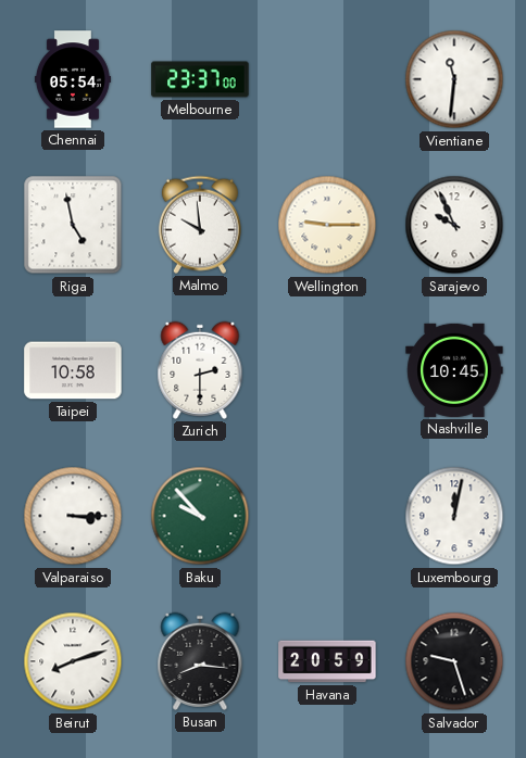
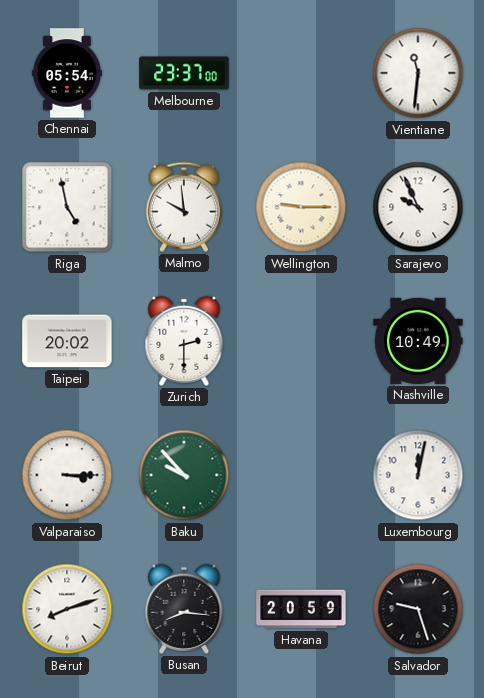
Taipei: 10:58 -> 20:02
Nashville: 10:45 -> 10:49
